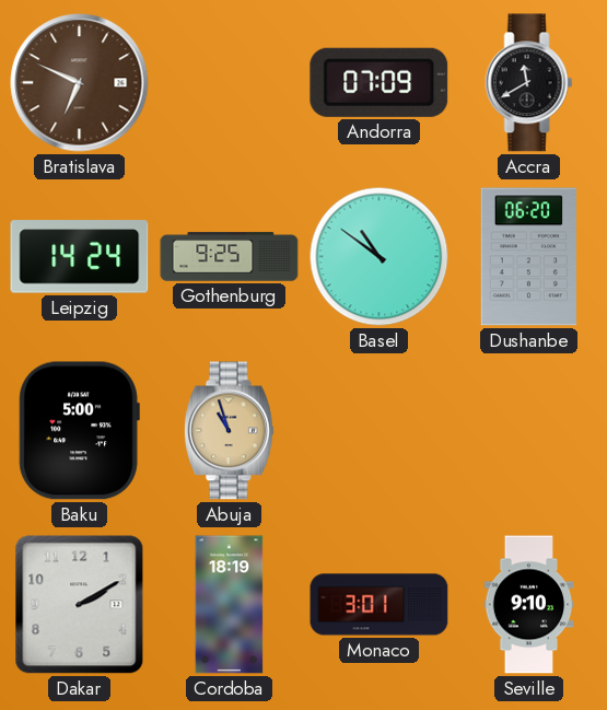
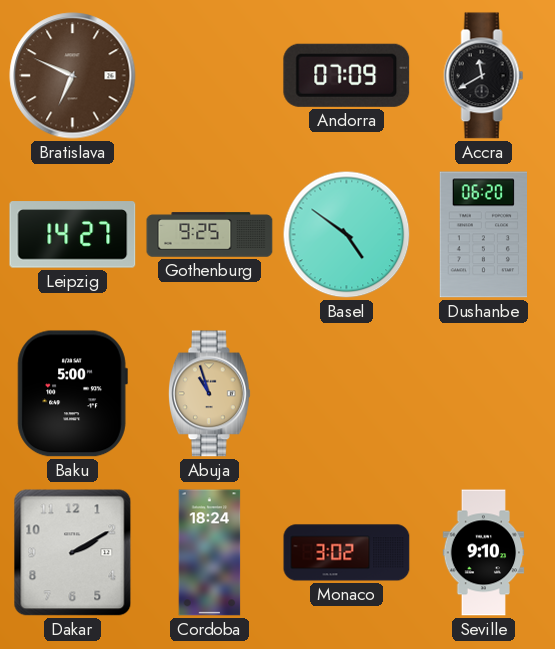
Leipzig: 14:24 -> 14:27
Basel: 10:51 -> 4:51
Cordoba: 18:19 -> 18:24
Monaco: 3:01 -> 3:02
